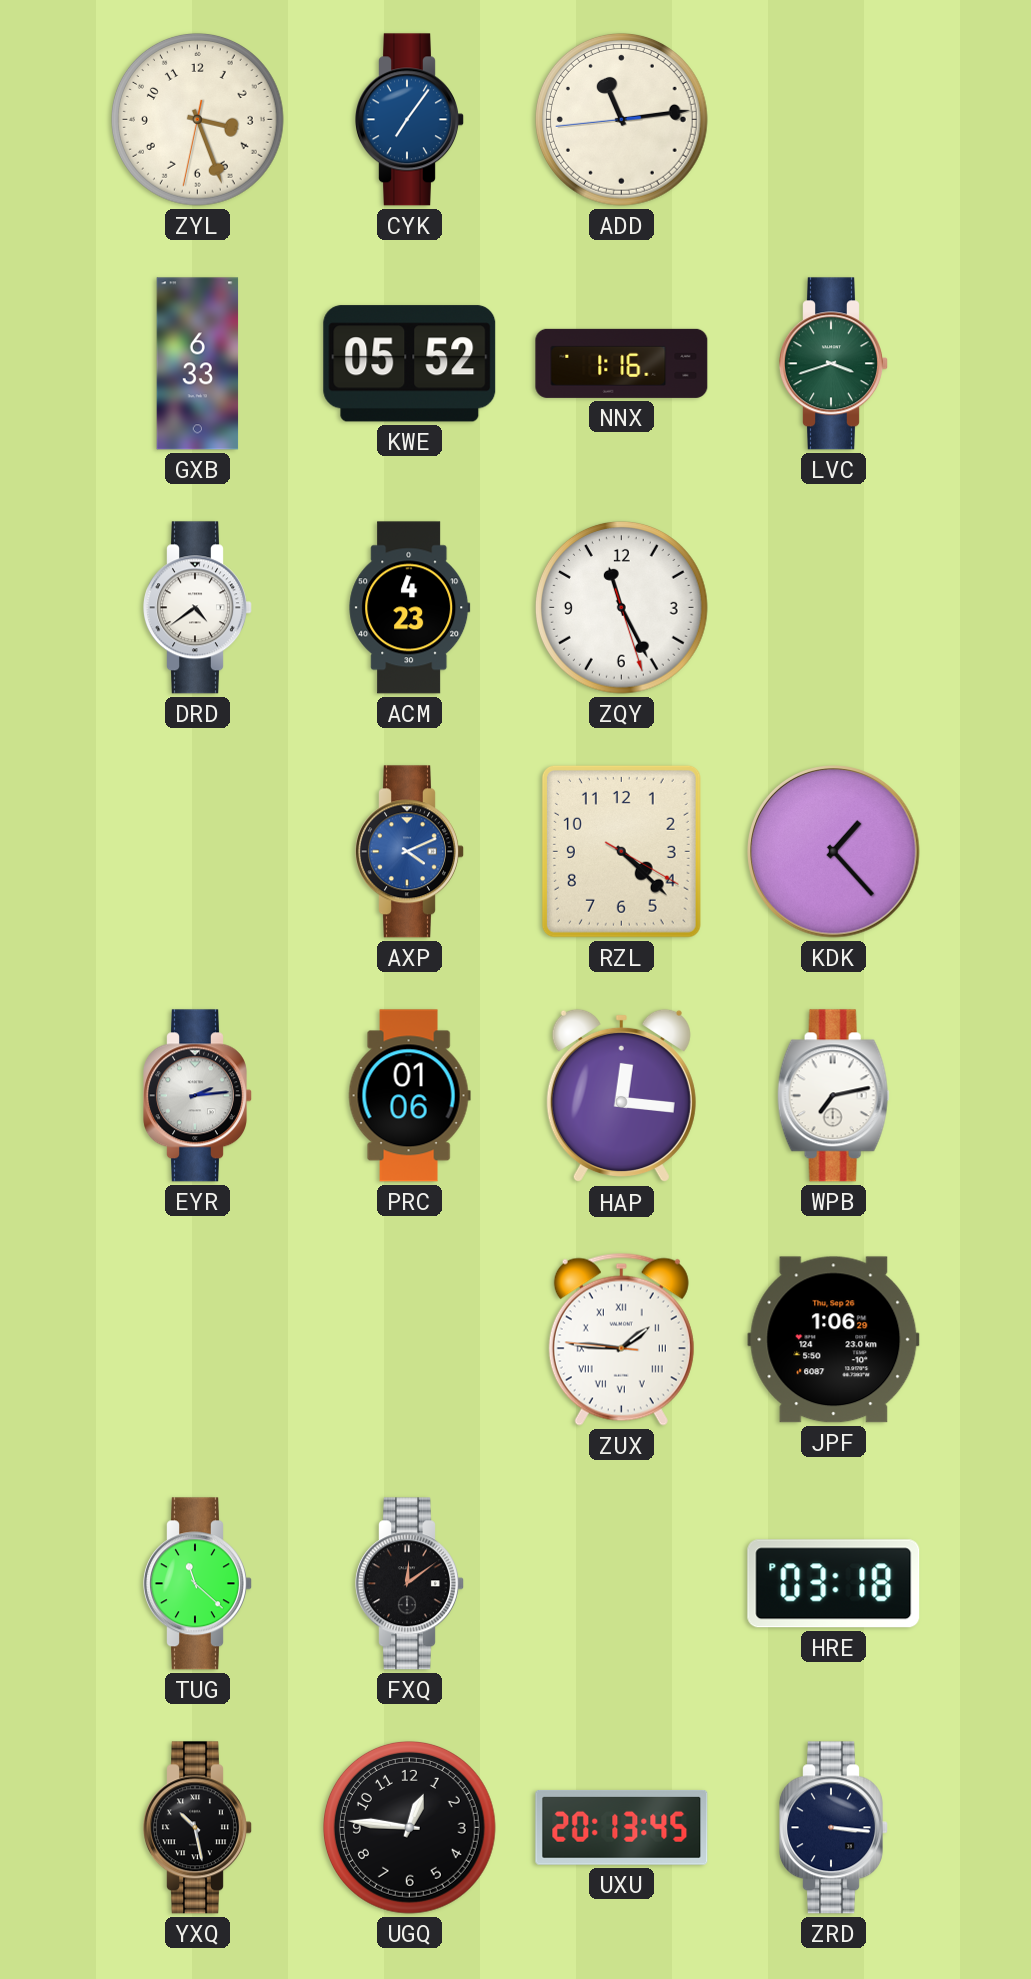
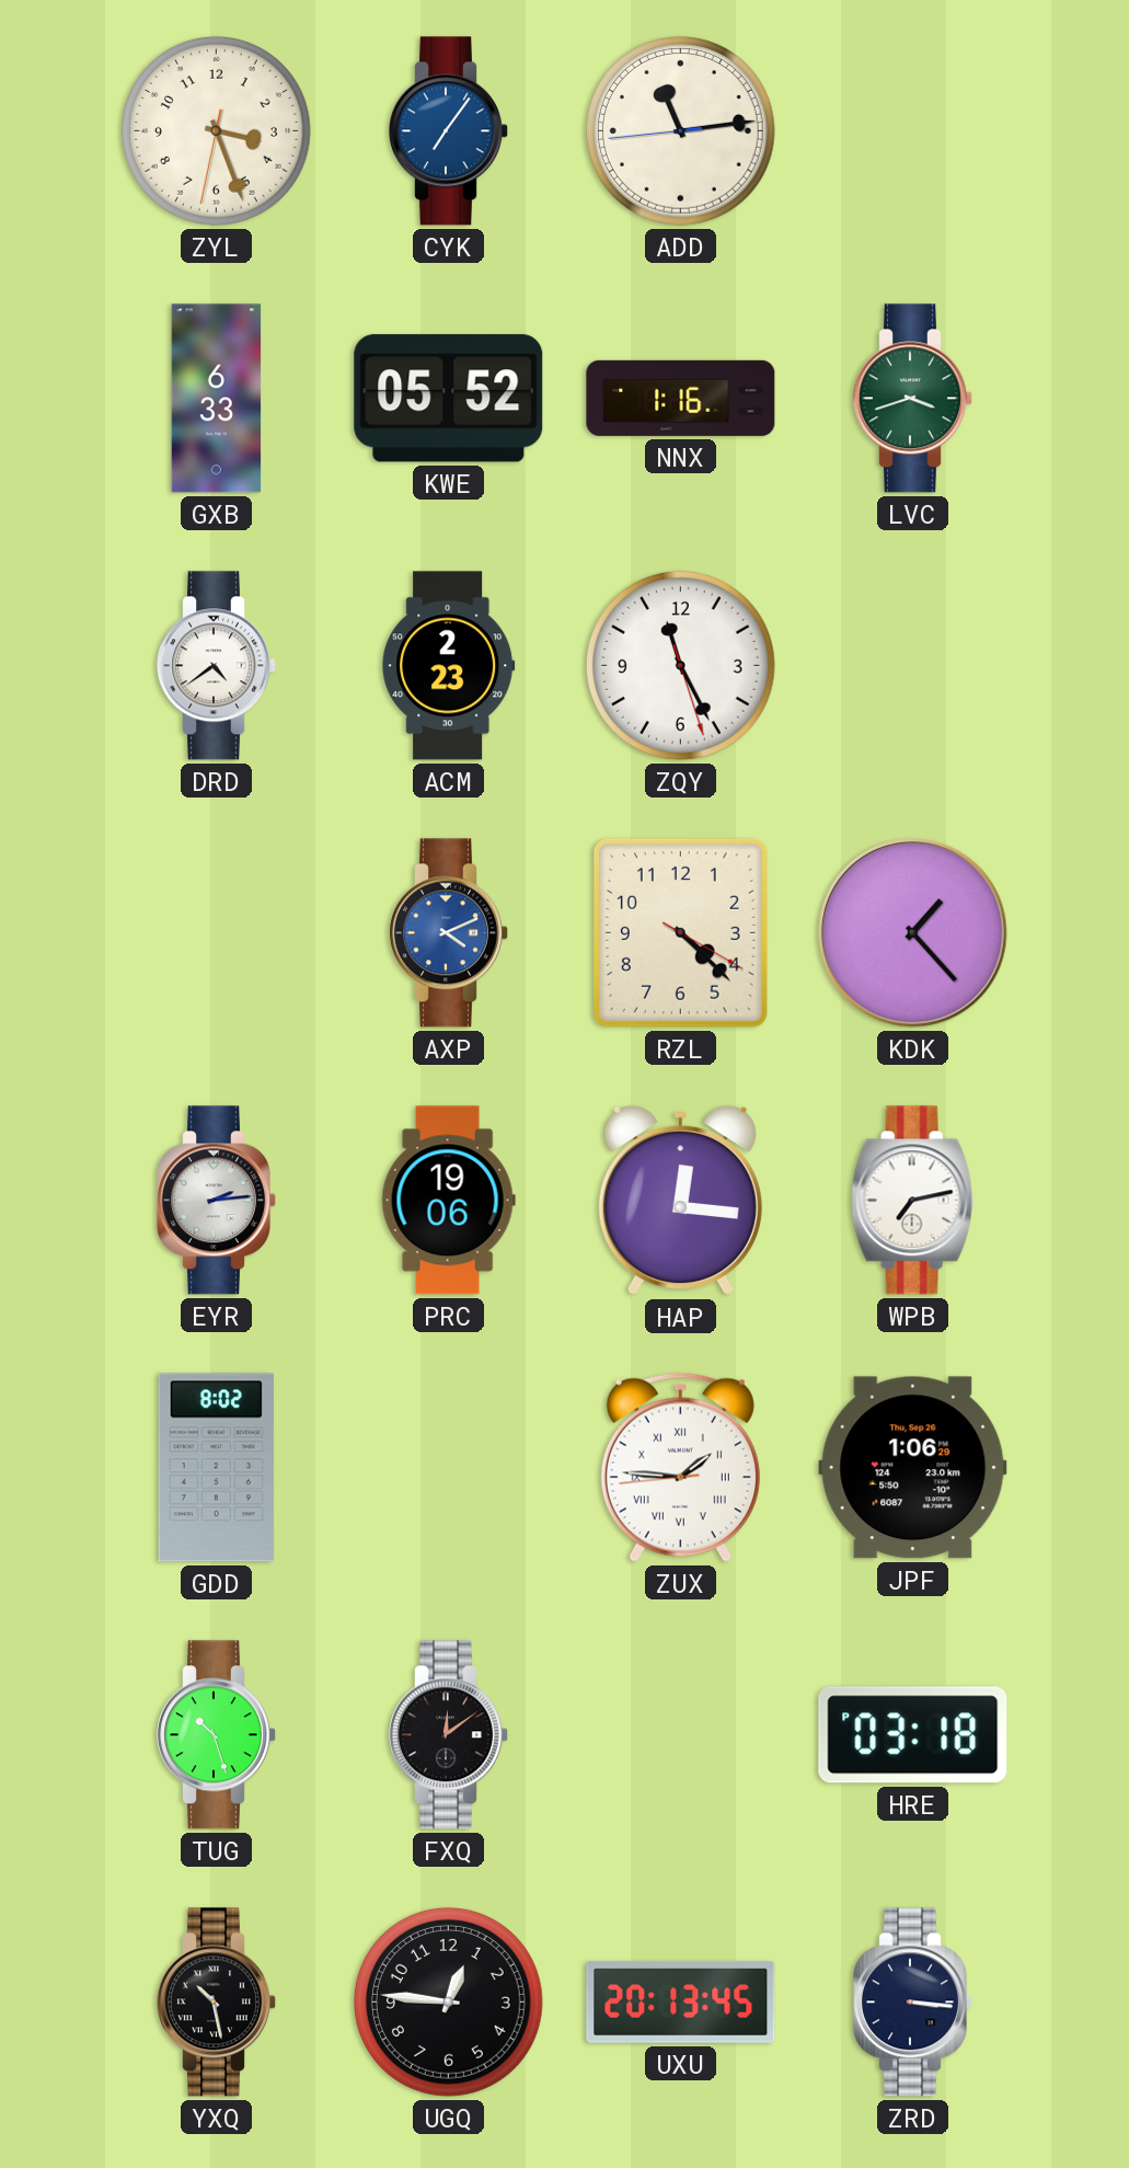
ACM: 4:23 -> 2:23
PRC: 01:06 -> 19:06
GDD: none -> 8:02
ZUX: 1:45:46 -> 1:45:44
TUG: 11:22 -> 10:27
